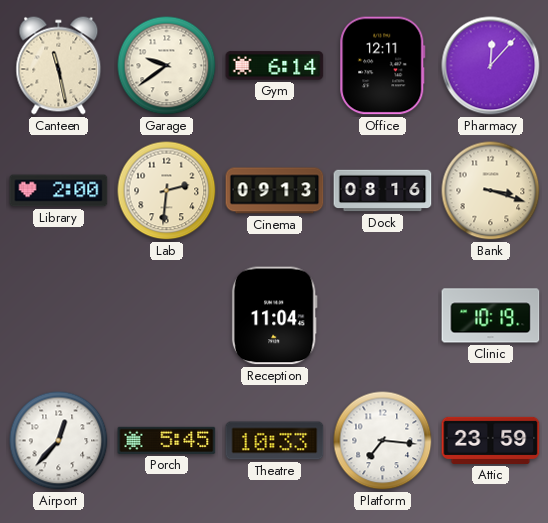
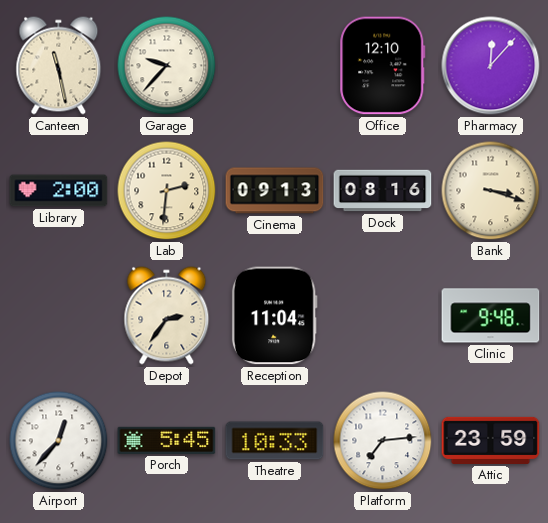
Garage: 9:39 -> 9:37
Gym: 6:14 -> none
Office: 12:11 -> 12:10
Depot: none -> 2:36
Clinic: 10:19 -> 9:48
Platform: 7:16 -> 7:14
